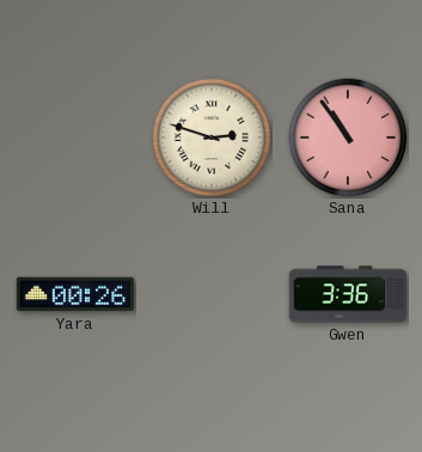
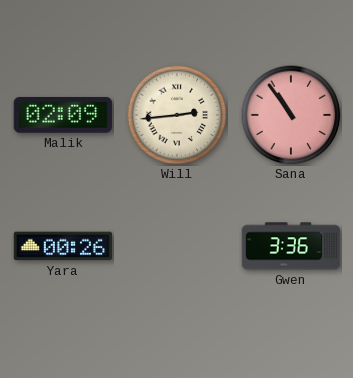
Malik: none -> 02:09
Will: 2:48 -> 2:44
